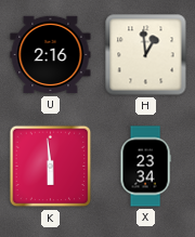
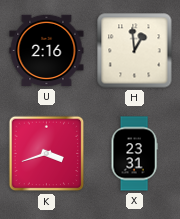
K: 5:59 -> 3:42
X: 23:34 -> 23:31
